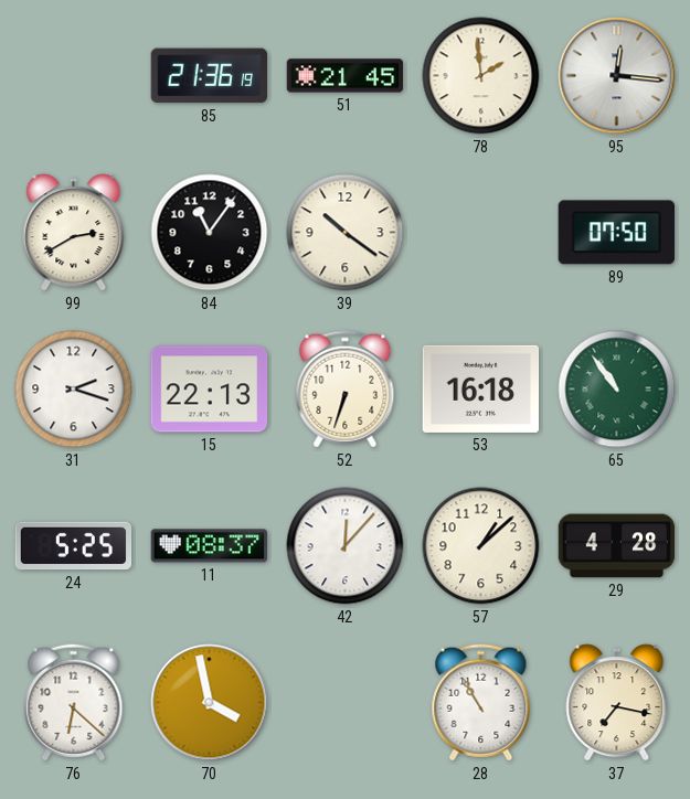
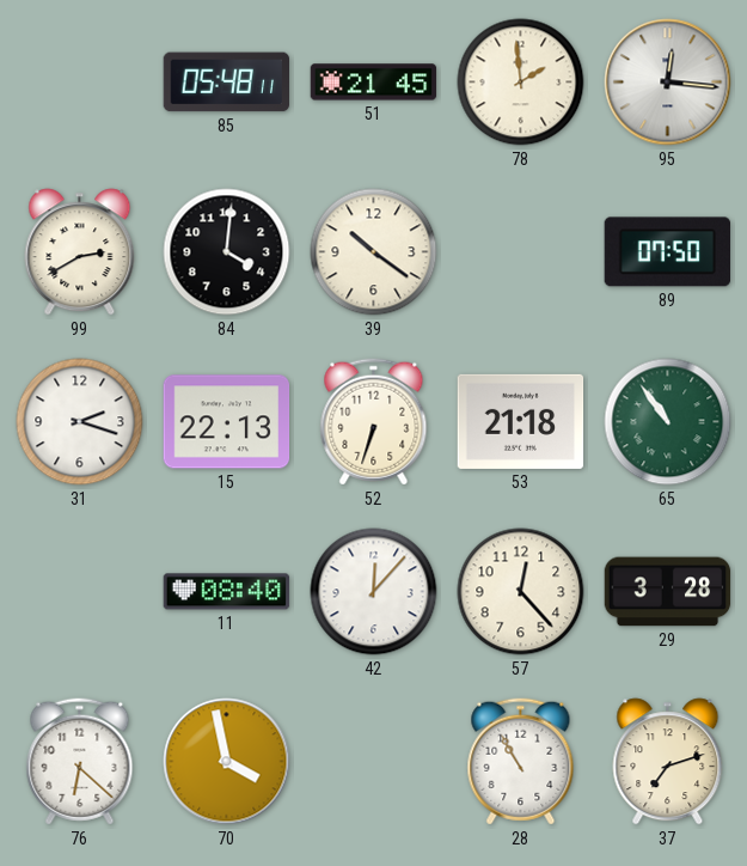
85: 21:36 -> 05:48
84: 11:06 -> 4:01
53: 16:18 -> 21:18
24: 5:25 -> none
11: 08:37 -> 08:40
57: 1:08 -> 12:23
29: 4:28 -> 3:28
37: 7:17 -> 7:12
